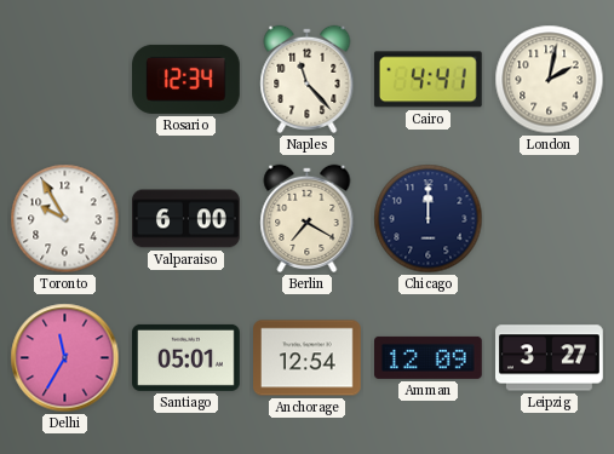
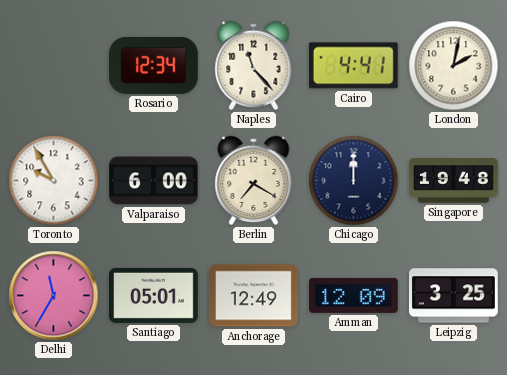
Singapore: none -> 19:48
Anchorage: 12:54 -> 12:49
Leipzig: 3:27 -> 3:25
